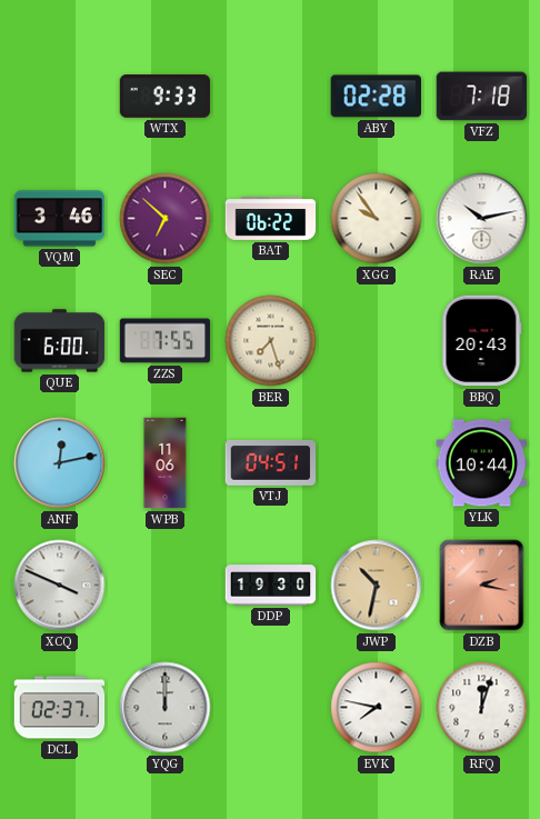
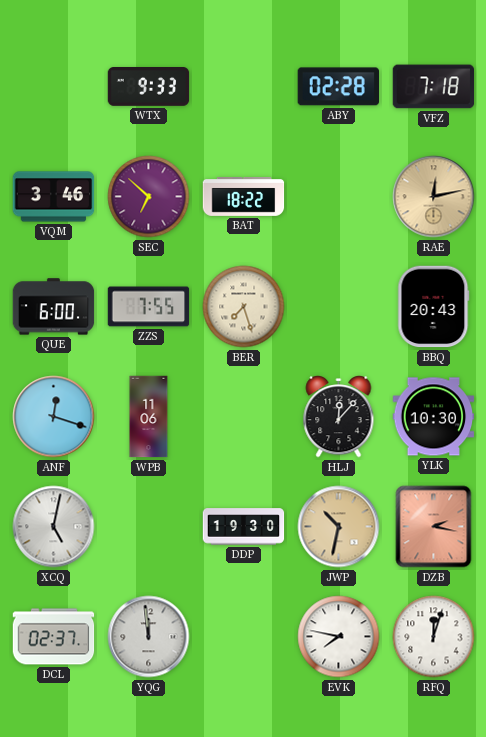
BAT: 06:22 -> 18:22
XGG: 9:54 -> none
RAE: 10:13 -> 12:13
RAE dial: white -> champagne
ANF: 12:13 -> 12:18
VTJ: 04:51 -> none
HLJ: none -> 12:07
YLK: 10:44 -> 10:30
XCQ: 3:49 -> 5:02
YQG: 12:00 -> 11:59
